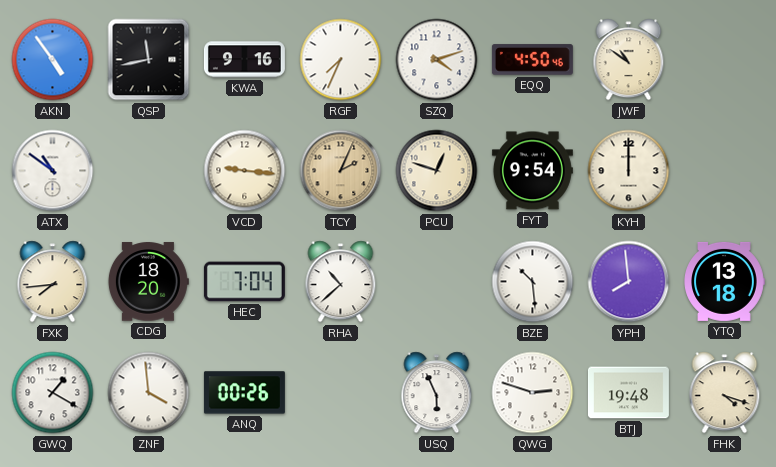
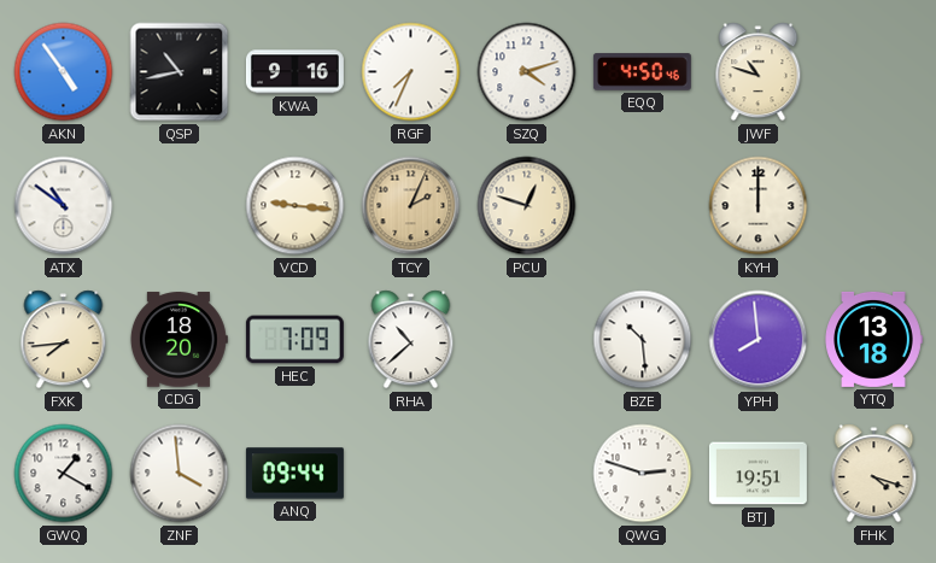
QSP: 11:43 -> 10:43
JWF: 10:51 -> 10:48
FYT: 9:54 -> none
HEC: 7:04 -> 7:09
ANQ: 00:26 -> 09:44
USQ: 5:56 -> none
BTJ: 19:48 -> 19:51
